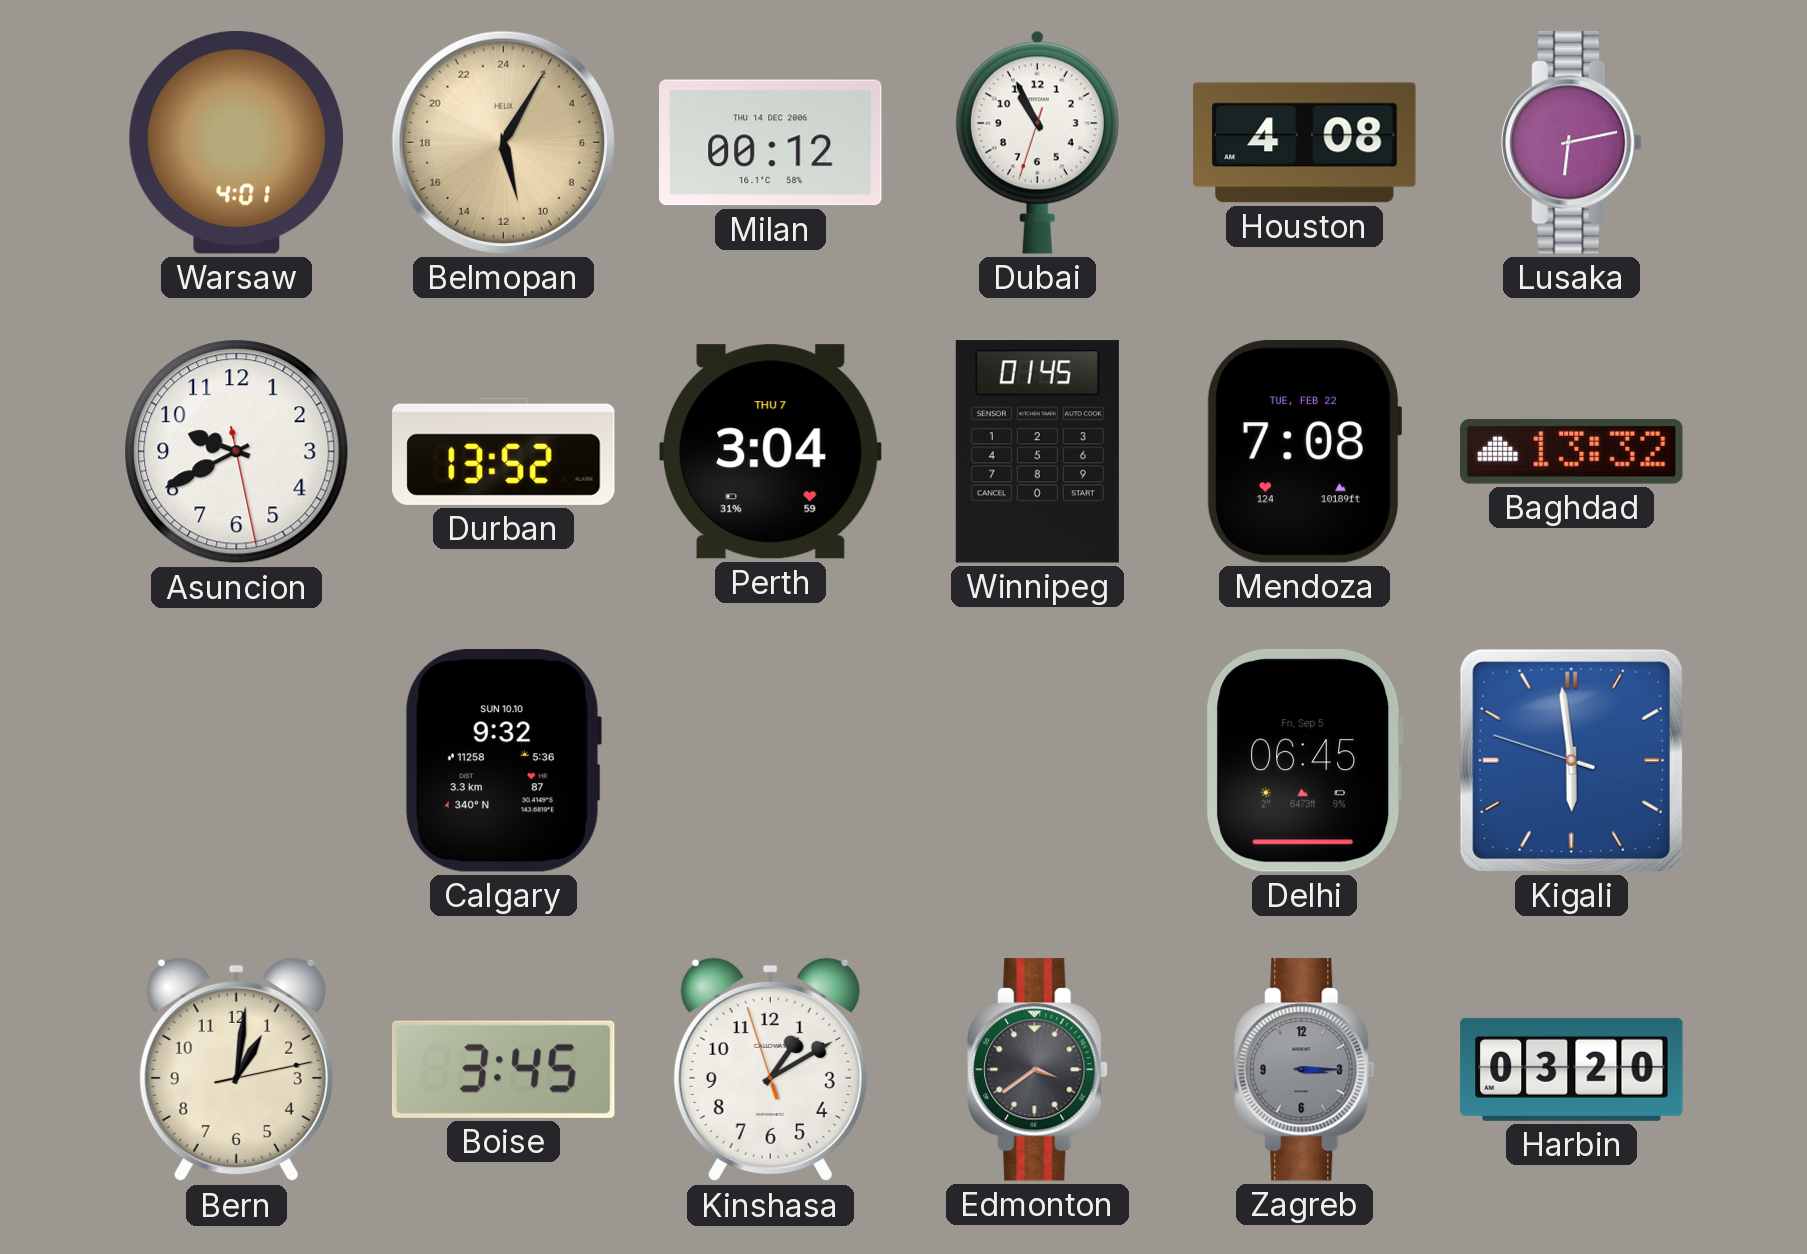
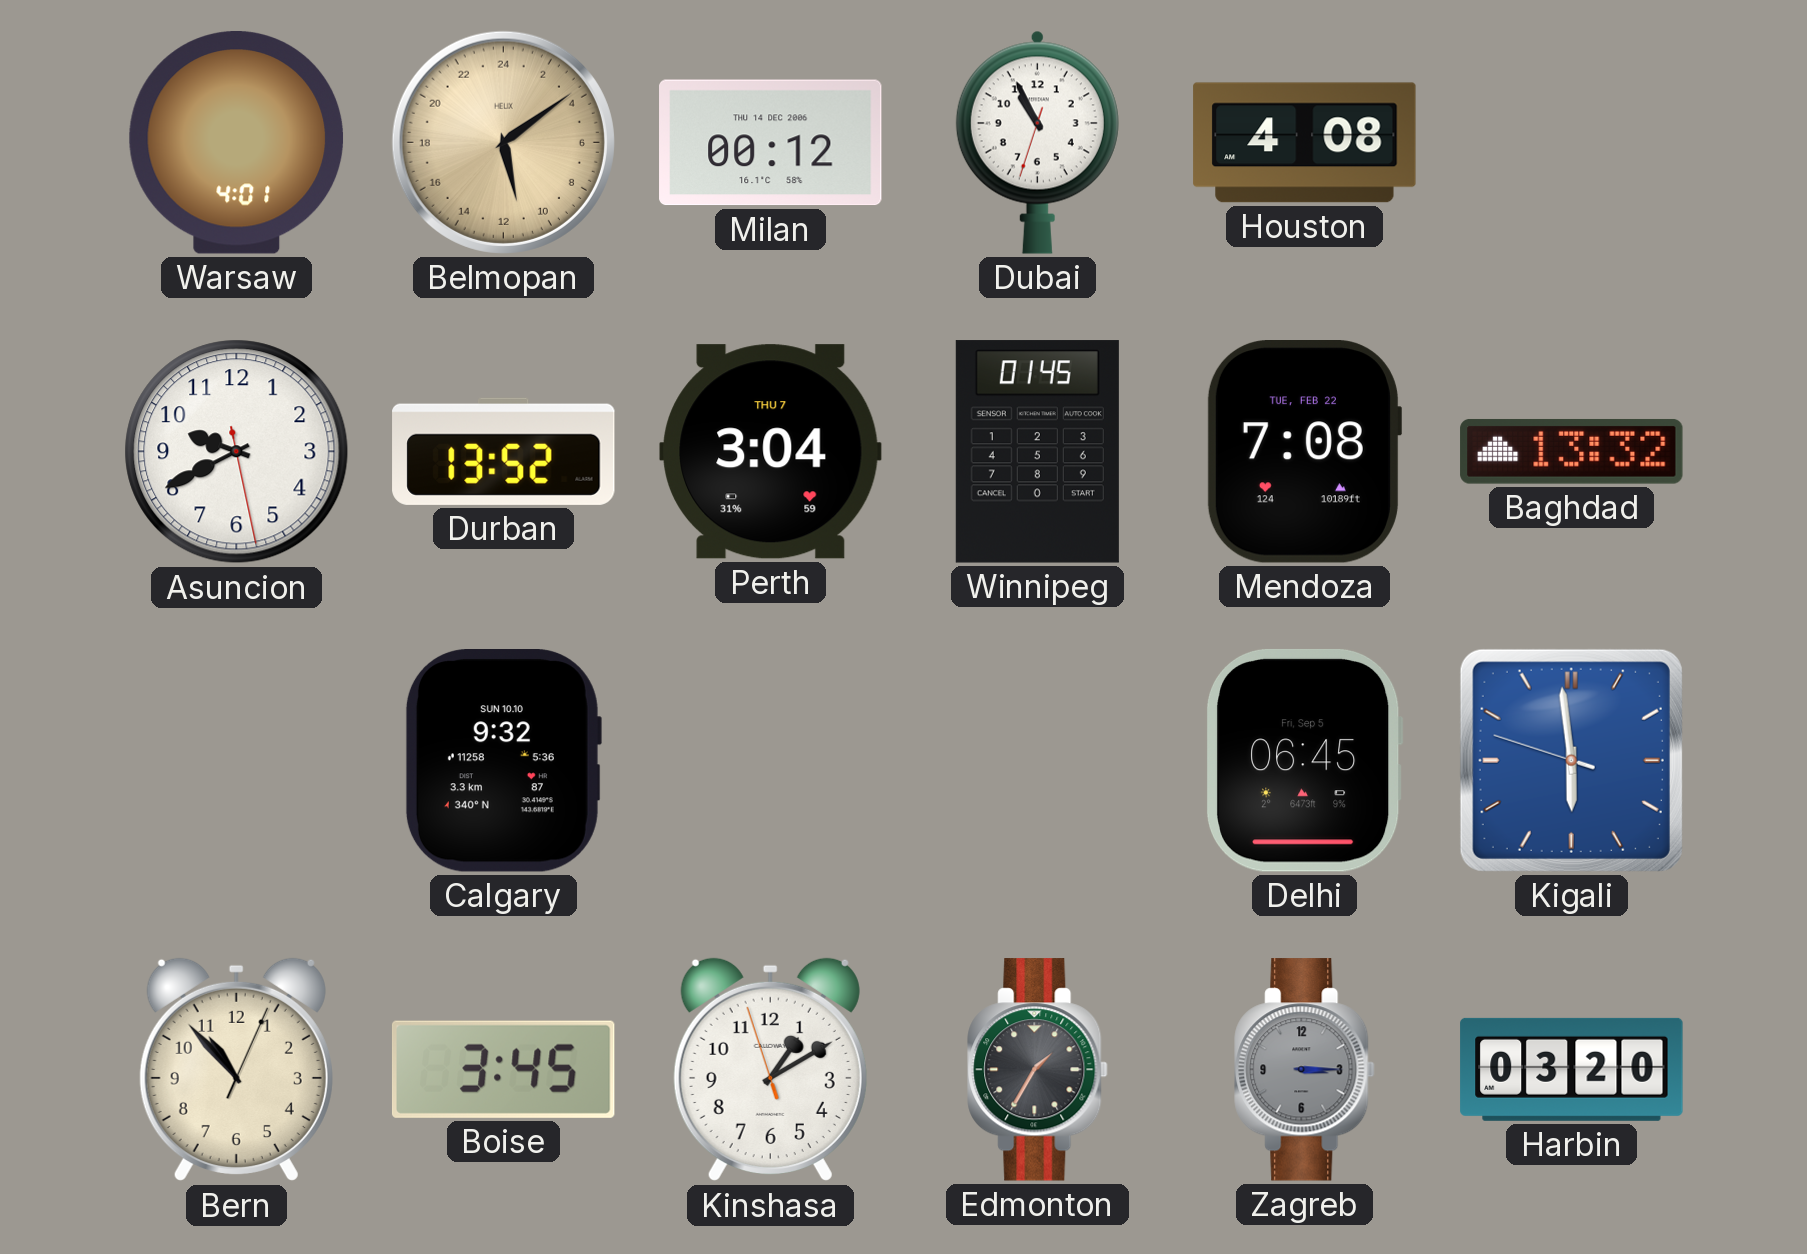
Belmopan: 11:05 -> 11:09
Lusaka: 6:13 -> none
Bern: 1:01 -> 10:53
Edmonton: 3:39 -> 1:35
